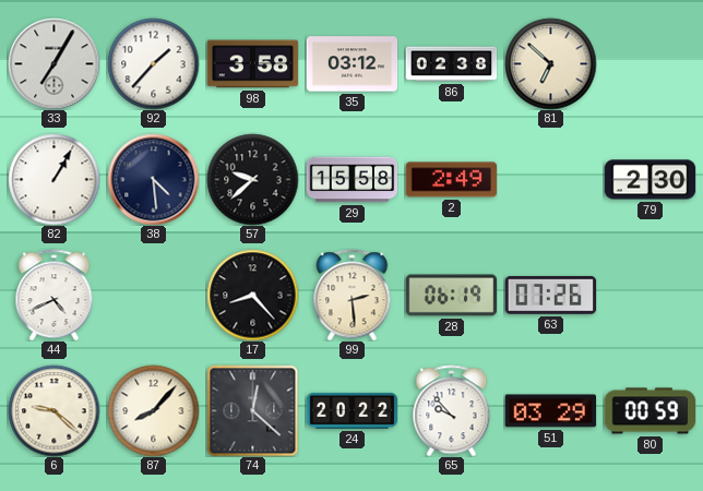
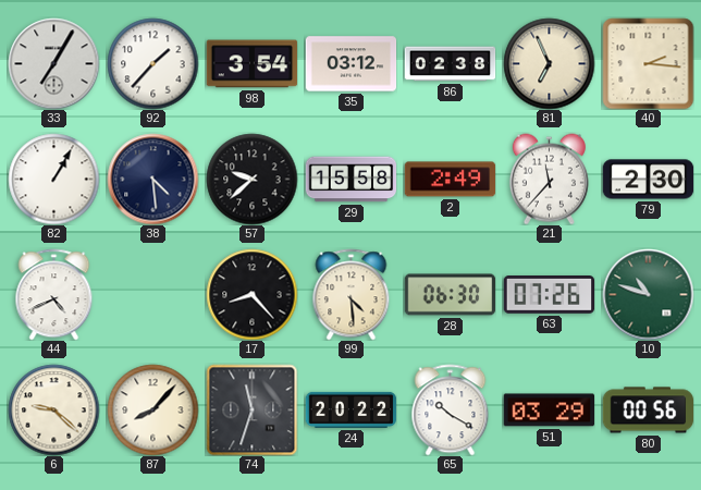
98: 3:58 -> 3:54
81: 6:52 -> 6:56
40: none -> 2:16
21: none -> 11:37
99: 2:29 -> 4:29
28: 06:19 -> 06:30
10: none -> 10:48
74: 12:22 -> 11:33
65: 9:53 -> 10:20
80: 00:59 -> 00:56
